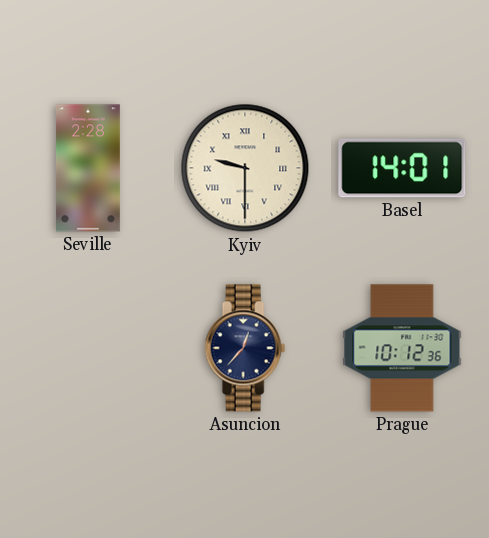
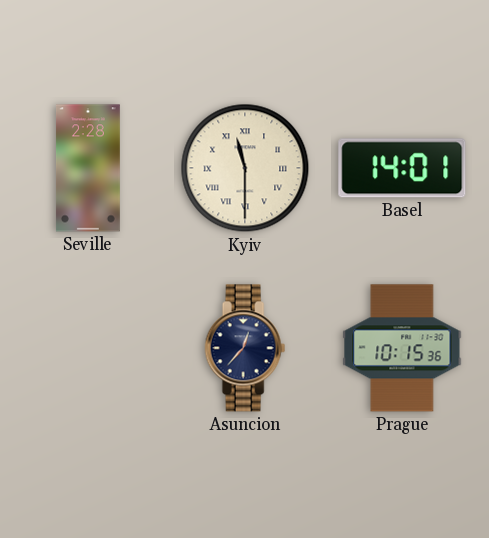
Kyiv: 9:30 -> 11:30
Prague: 10:12 -> 10:15
